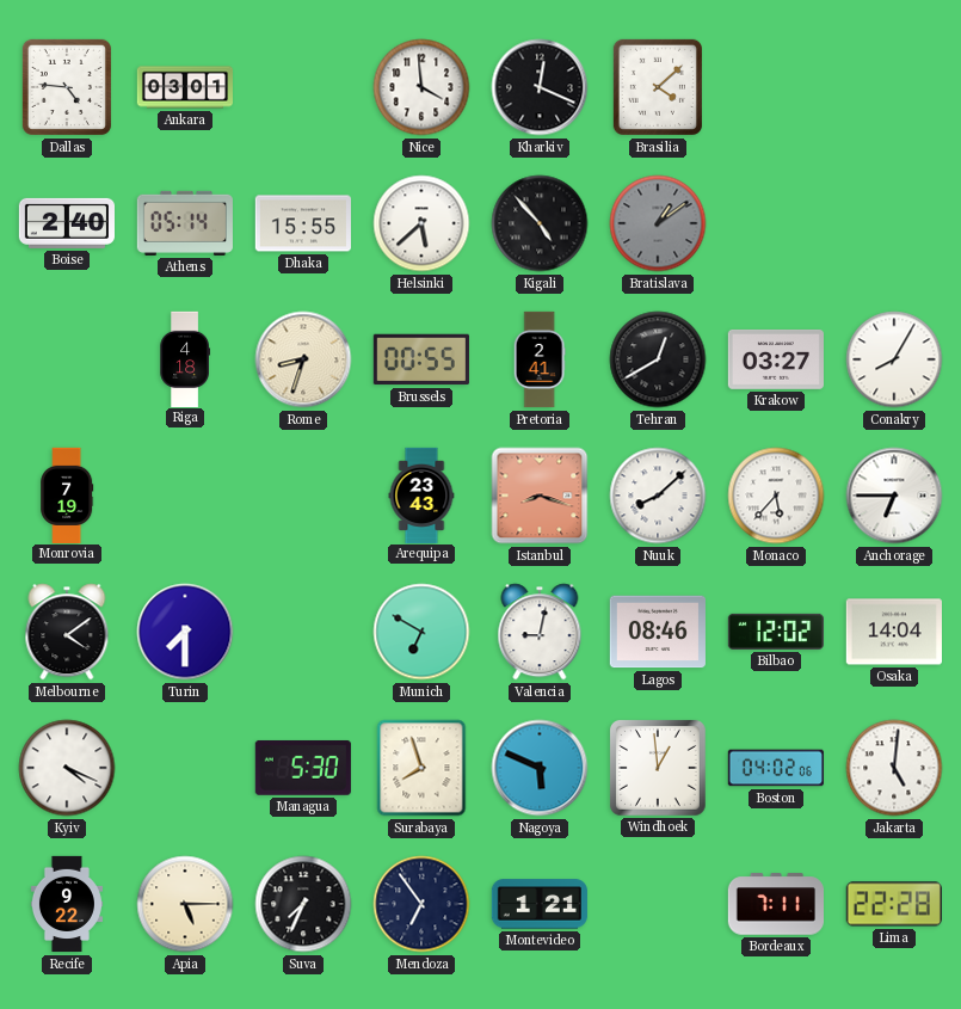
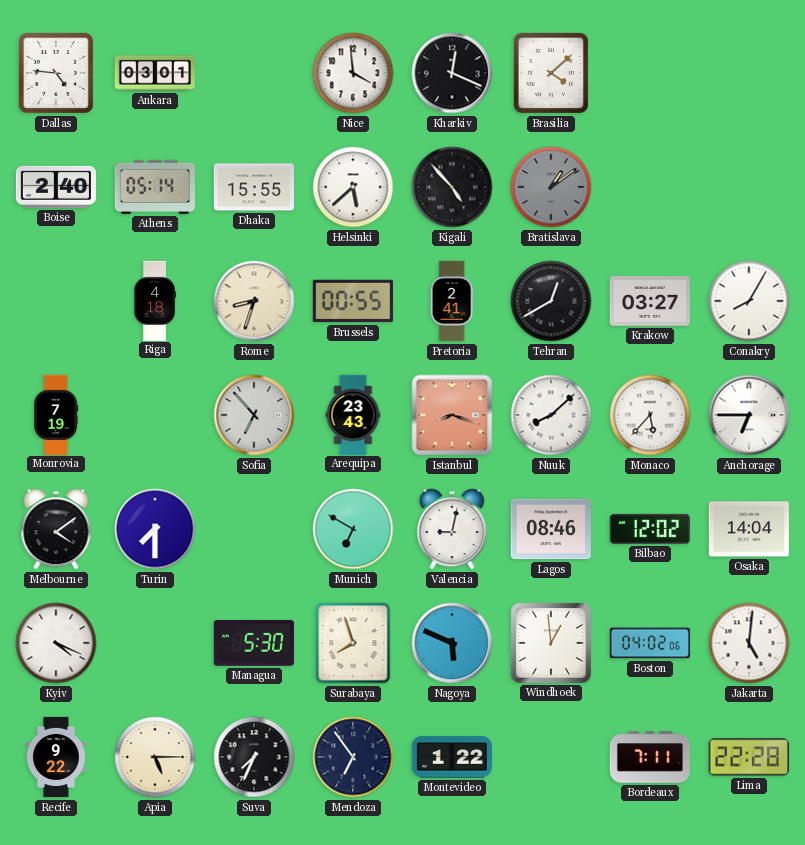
Sofia: none -> 6:53
Montevideo: 1:21 -> 1:22
